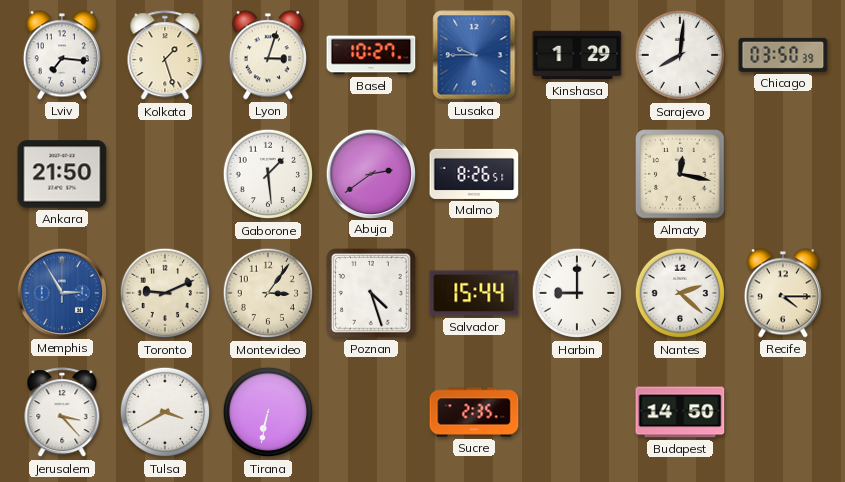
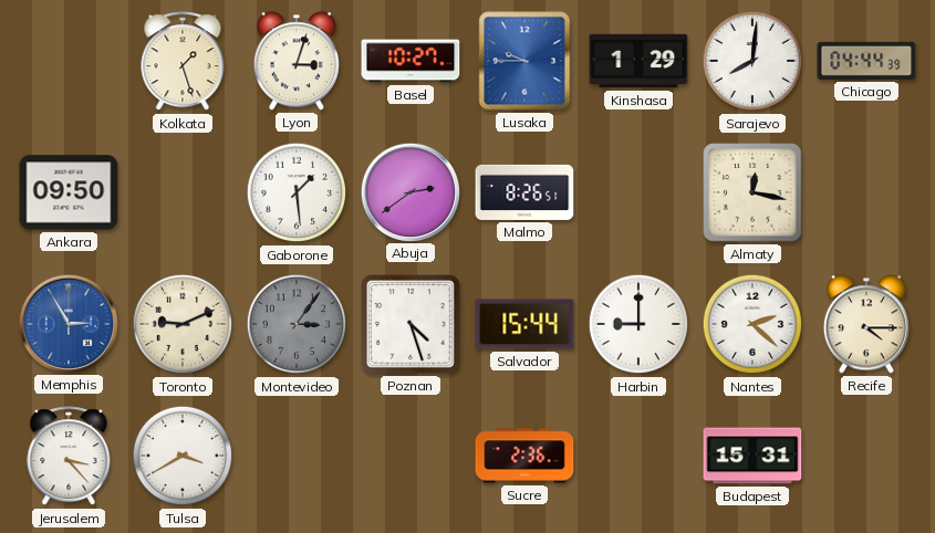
Lviv: 7:16 -> none
Chicago: 03:50 -> 04:44
Ankara: 21:50 -> 09:50
Montevideo dial: cream -> grey
Tirana: 6:32 -> none
Sucre: 2:35 -> 2:36
Budapest: 14:50 -> 15:31
